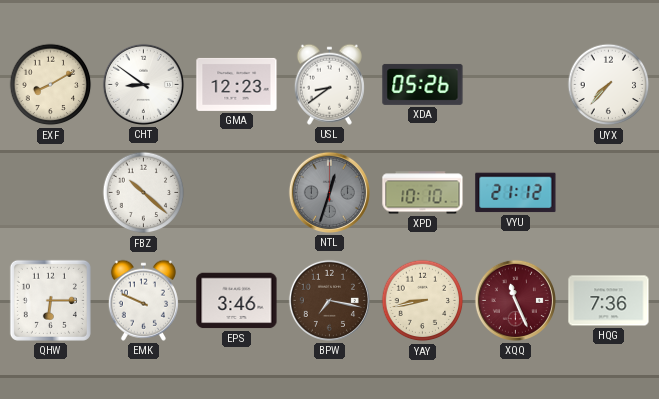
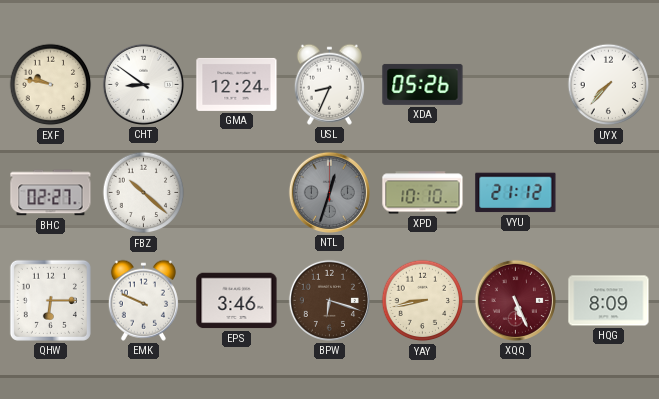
EXF: 8:10 -> 9:47
GMA: 12:23 -> 12:24
USL: 8:39 -> 8:34
BHC: none -> 02:27
BPW: 7:17 -> 6:18
XQQ: 11:26 -> 5:26
HQG: 7:36 -> 8:09
